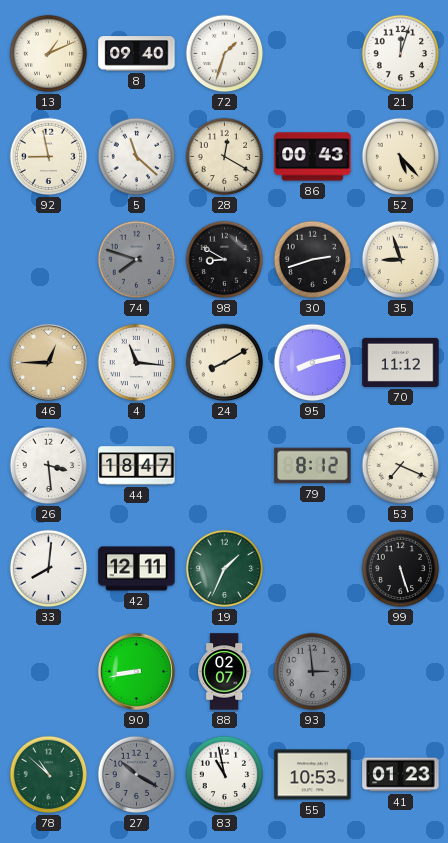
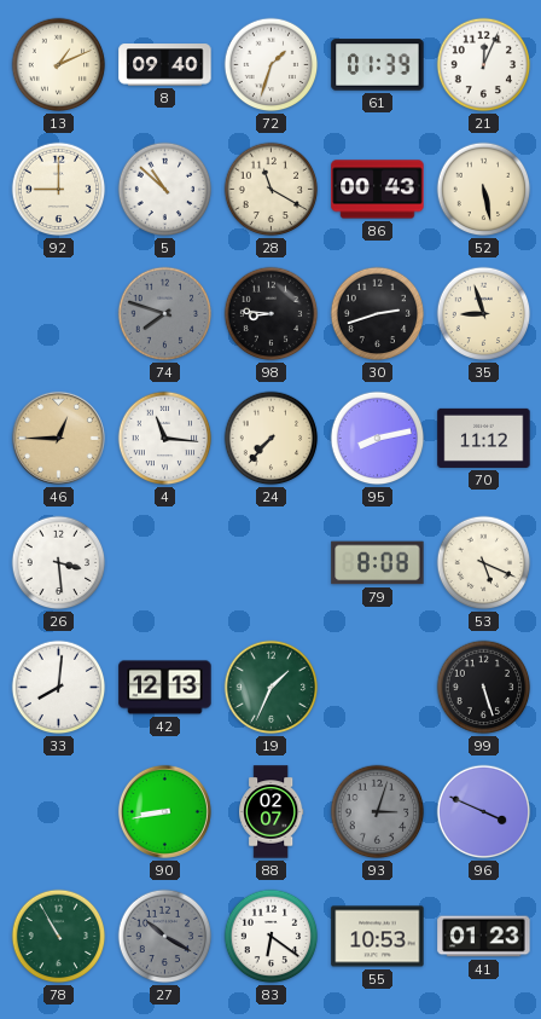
61: none -> 01:39
21: 12:03 -> 12:04
92: 8:58 -> 9:00
5: 11:22 -> 10:52
28: 12:20 -> 11:20
52: 5:23 -> 5:28
98: 8:50 -> 8:46
24: 8:10 -> 7:37
44: 18:47 -> none
79: 8:12 -> 8:08
53: 7:19 -> 5:19
42: 12:11 -> 12:13
93: 2:59 -> 3:03
96: none -> 3:49
78: 10:52 -> 10:55
83: 10:58 -> 6:21
